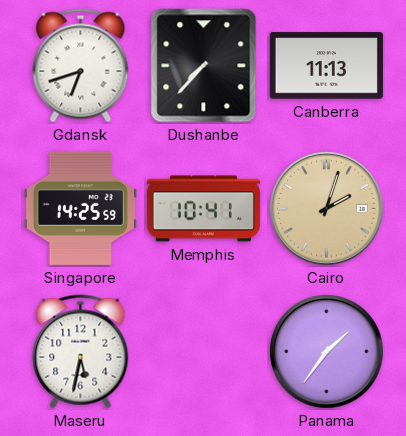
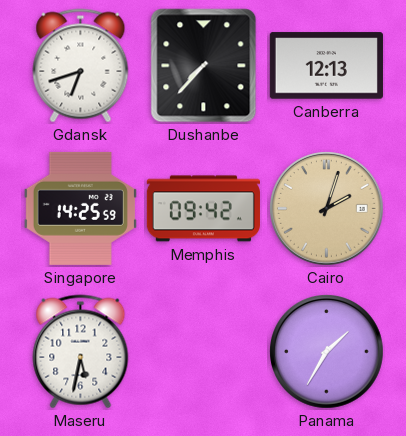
Canberra: 11:13 -> 12:13
Memphis: 10:41 -> 09:42
Panama: 1:36 -> 1:35
